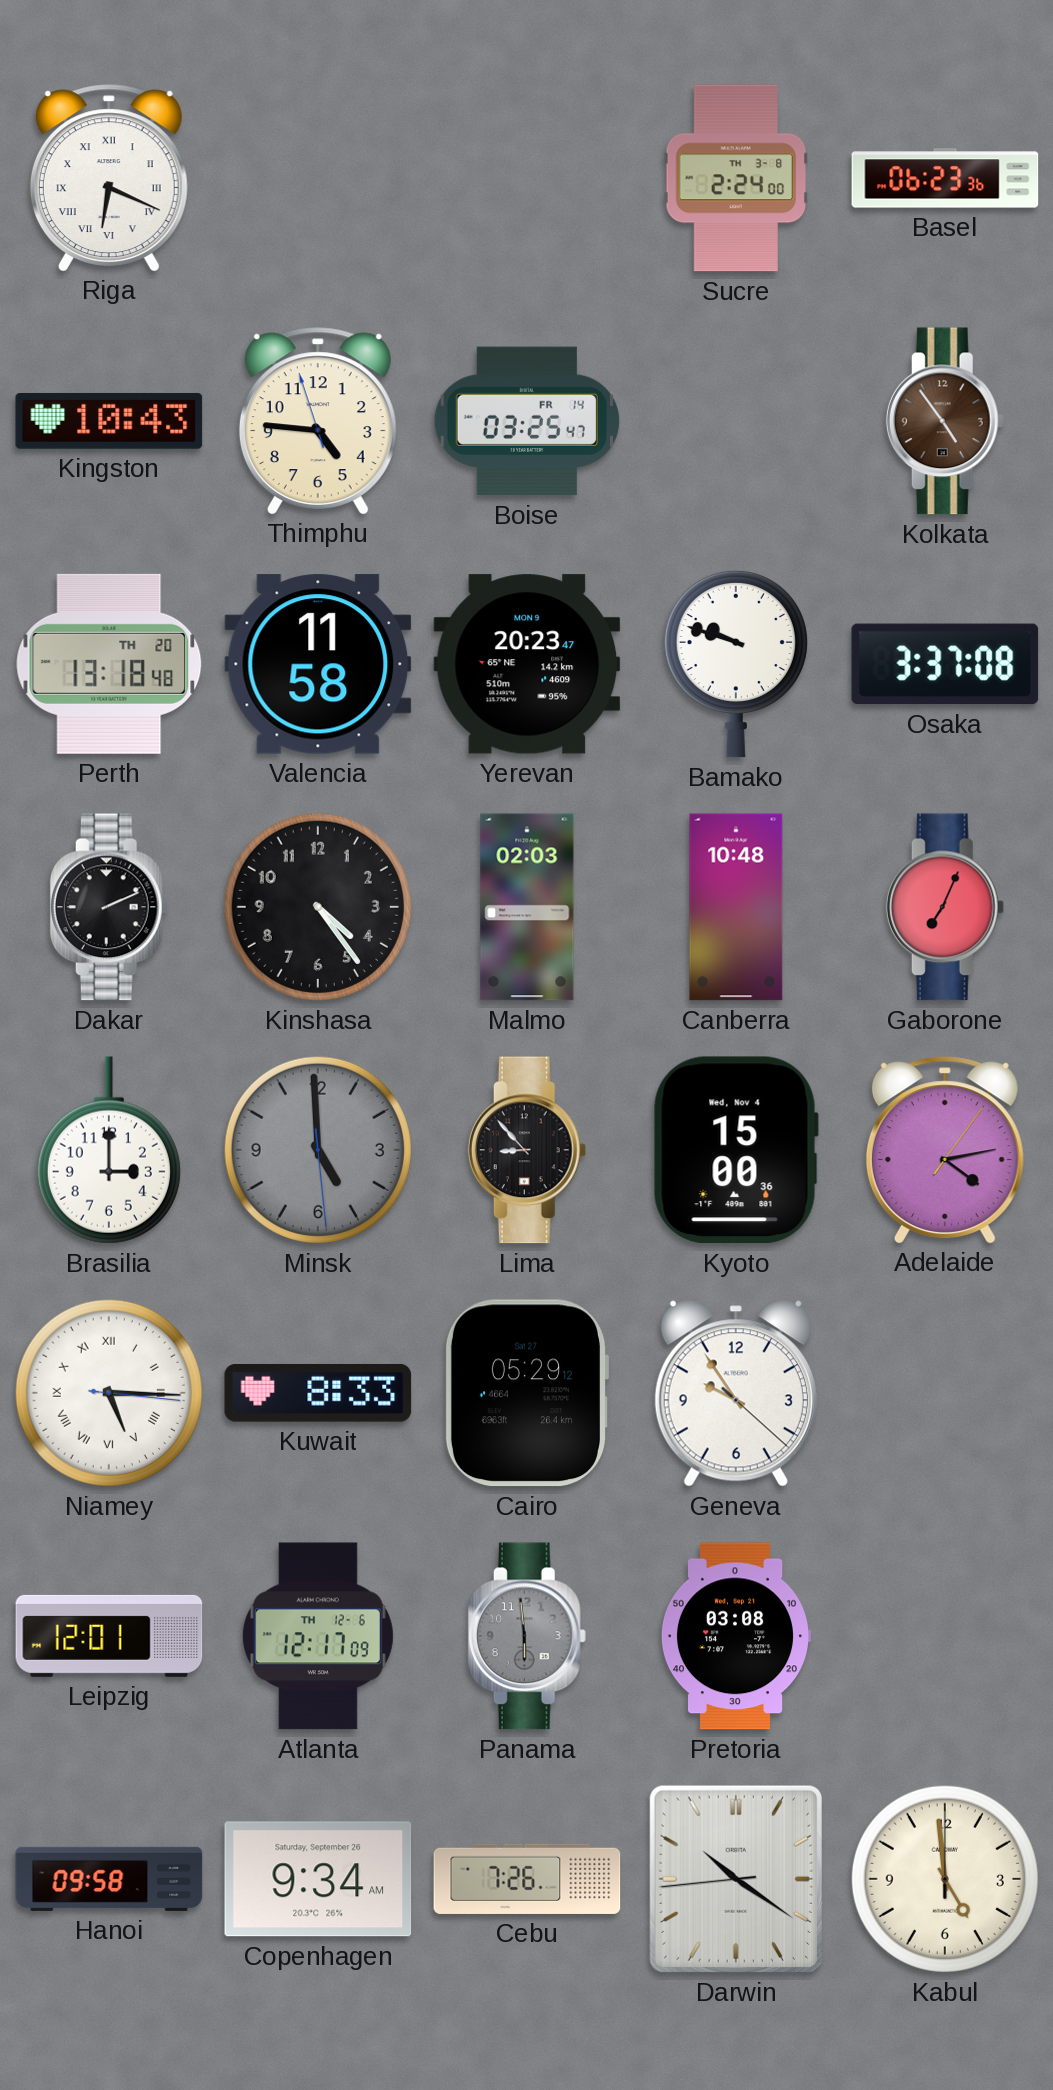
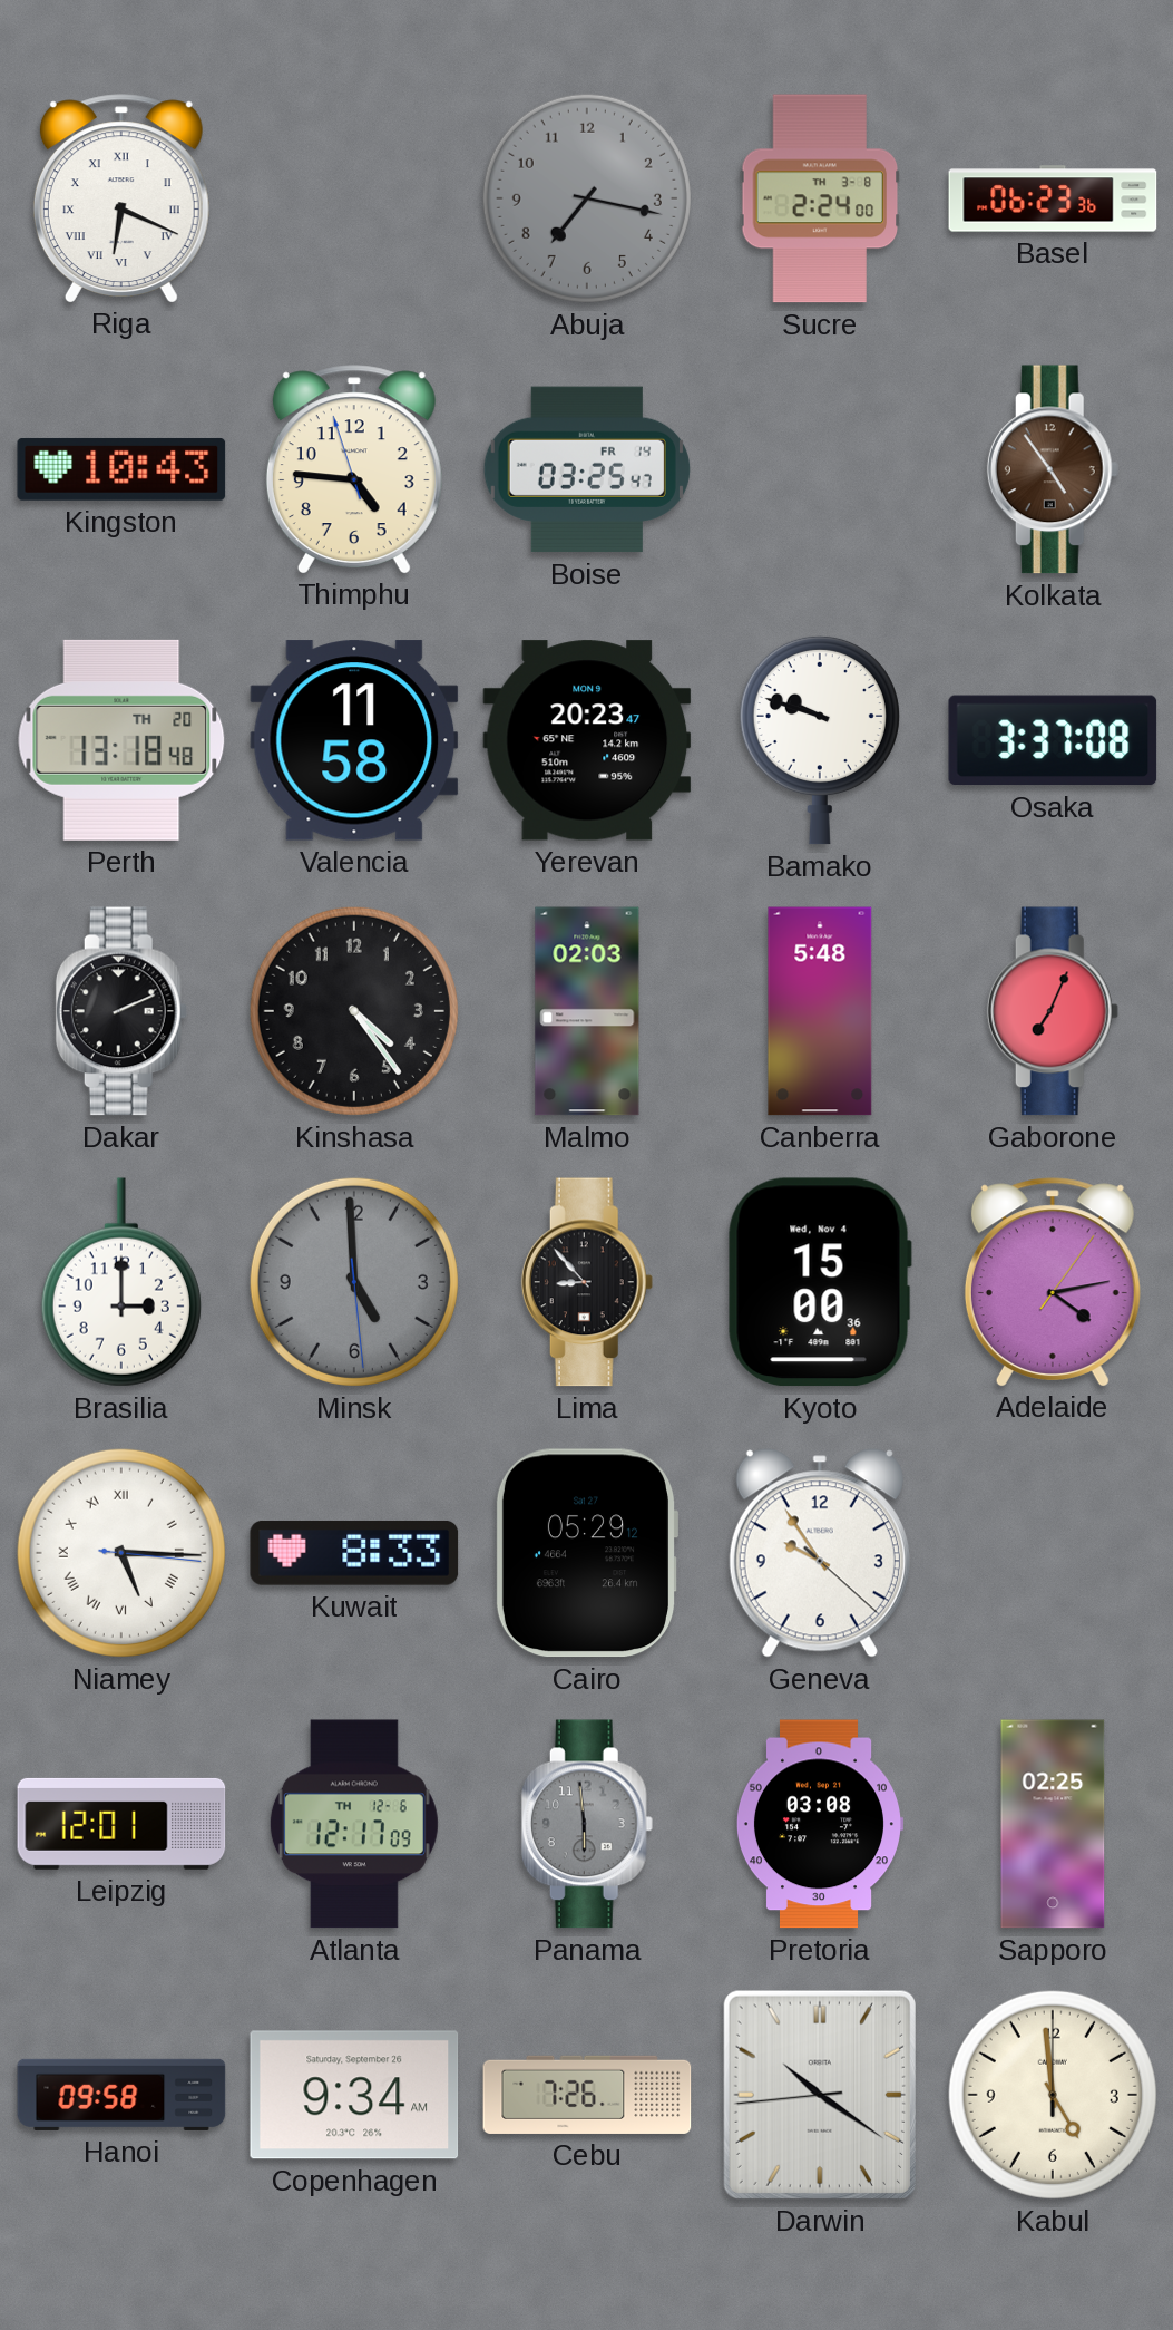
Abuja: none -> 7:17
Canberra: 10:48 -> 5:48
Sapporo: none -> 02:25
